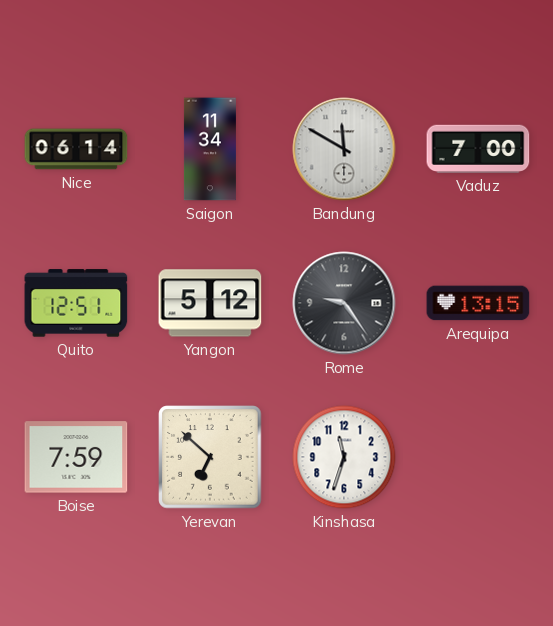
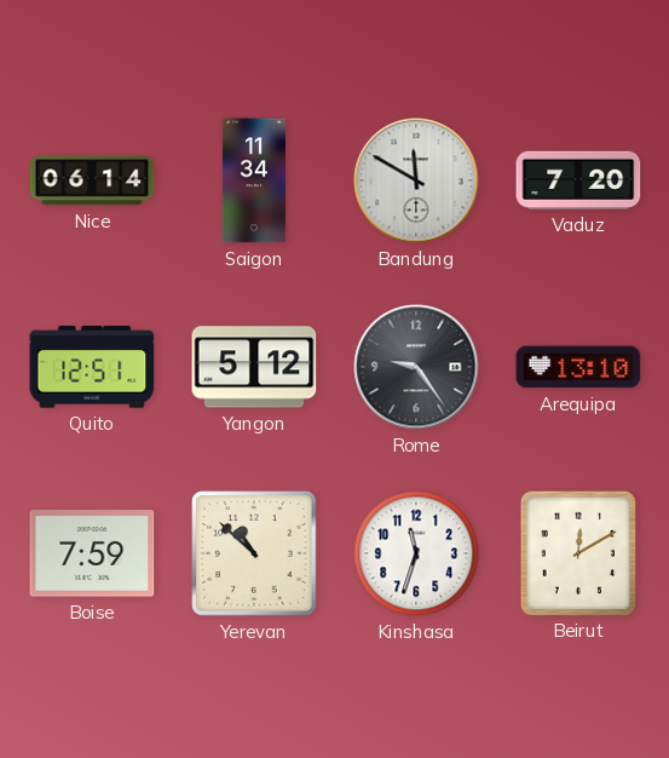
Vaduz: 7:00 -> 7:20
Arequipa: 13:15 -> 13:10
Yerevan: 6:52 -> 10:52
Beirut: none -> 12:10
